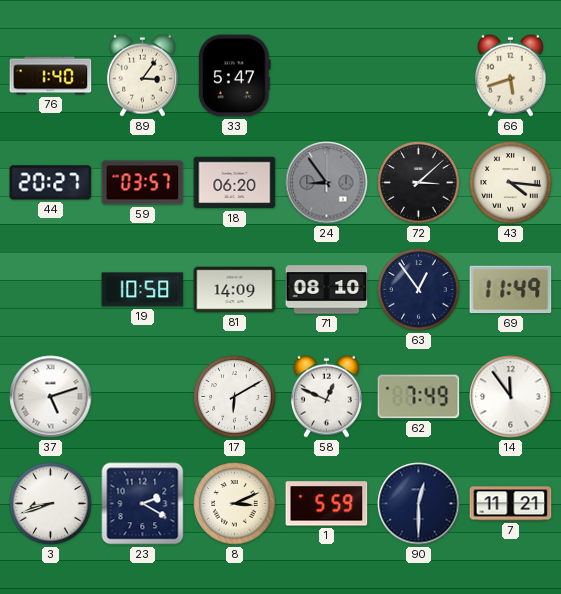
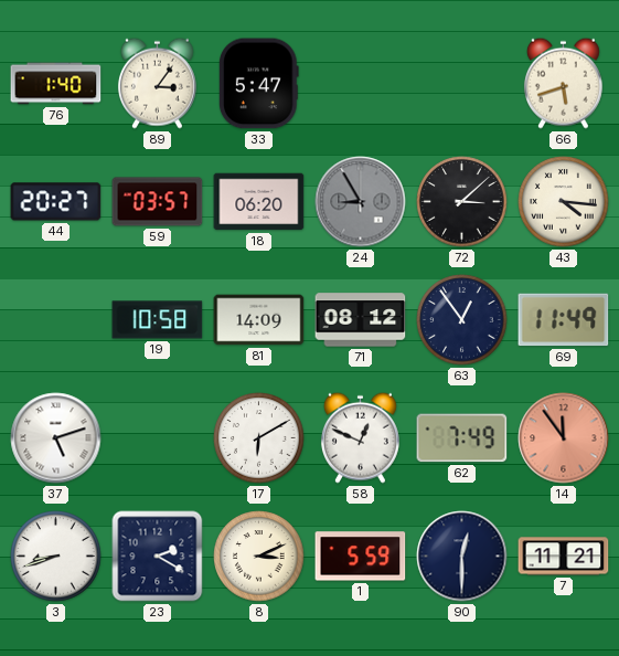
24: 8:54 -> 8:55
71: 08:10 -> 08:12
14 dial: white -> salmon
